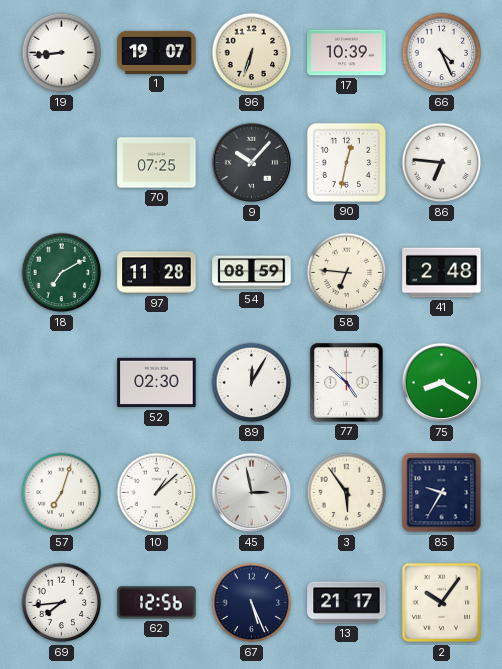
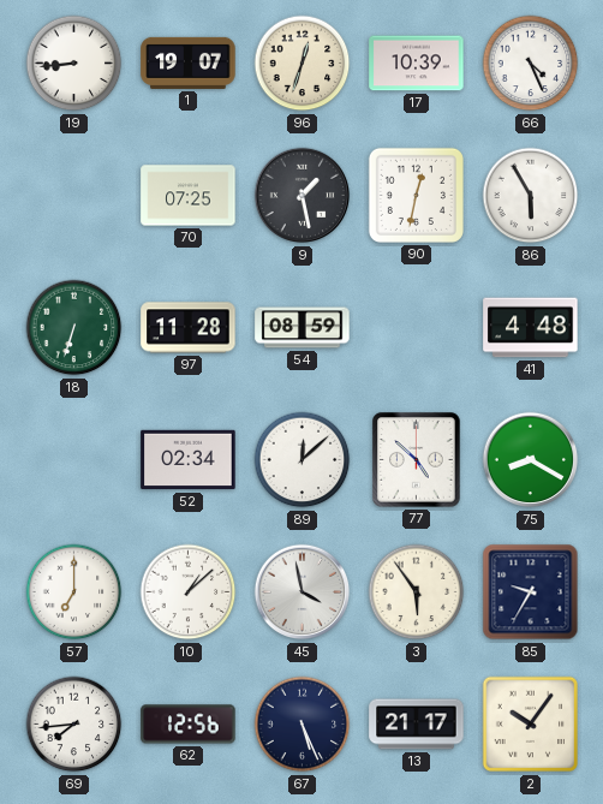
96: 6:33 -> 12:33
9: 10:07 -> 1:28
86: 6:46 -> 5:55
18: 7:10 -> 6:33
58: 6:46 -> none
41: 2:48 -> 4:48
52: 02:30 -> 02:34
89: 12:05 -> 12:08
57: 7:03 -> 7:00
45: 2:58 -> 3:58
